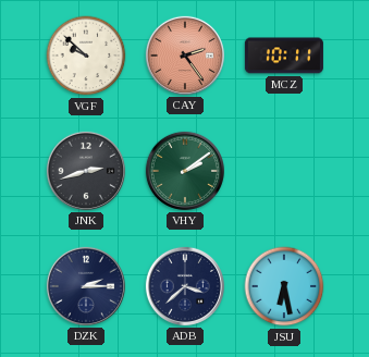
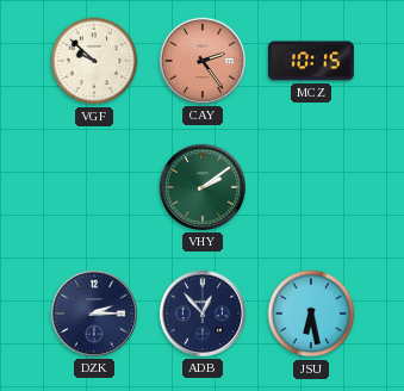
MCZ: 10:11 -> 10:15
JNK: 2:42 -> none
ADB: 3:38 -> 12:53
